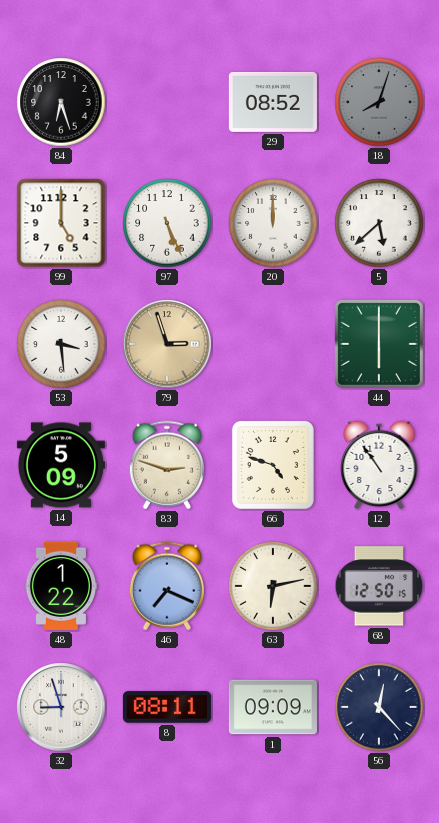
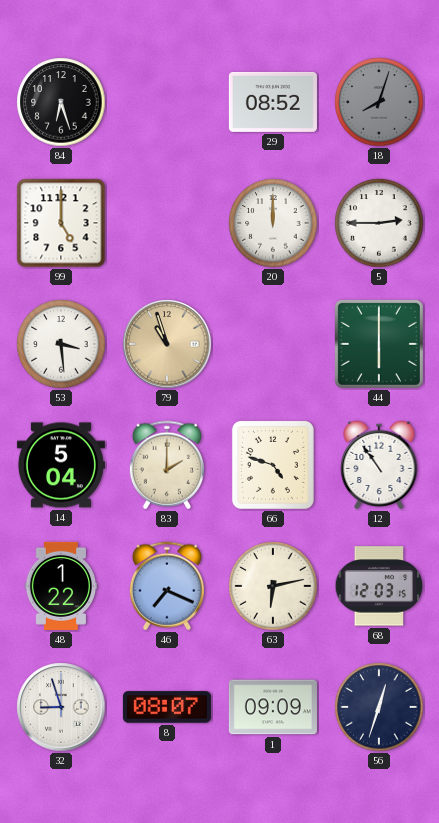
97: 5:26 -> none
5: 5:38 -> 2:45
79: 2:57 -> 10:57
14: 5:09 -> 5:04
83: 2:48 -> 2:00
68: 12:50 -> 12:03
8: 08:11 -> 08:07
56: 12:23 -> 12:33
